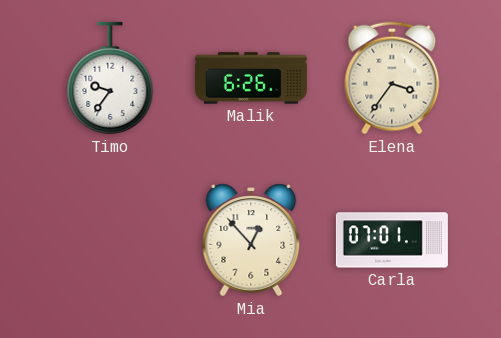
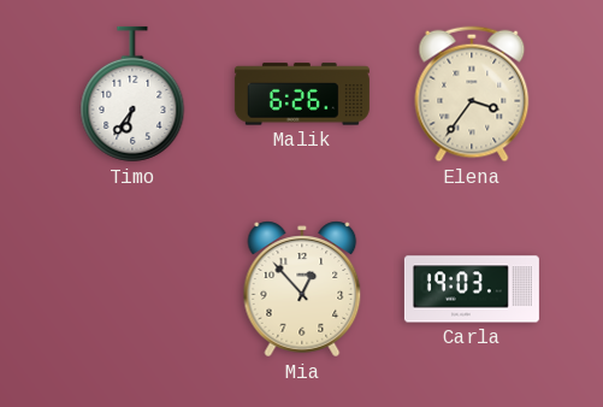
Timo: 9:36 -> 6:36
Carla: 07:01 -> 19:03
